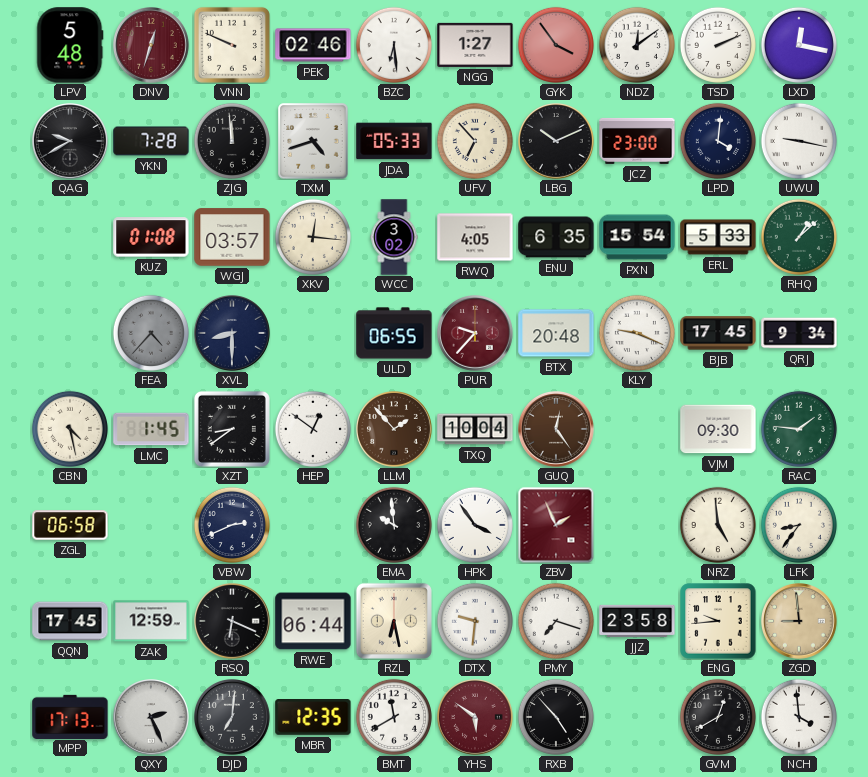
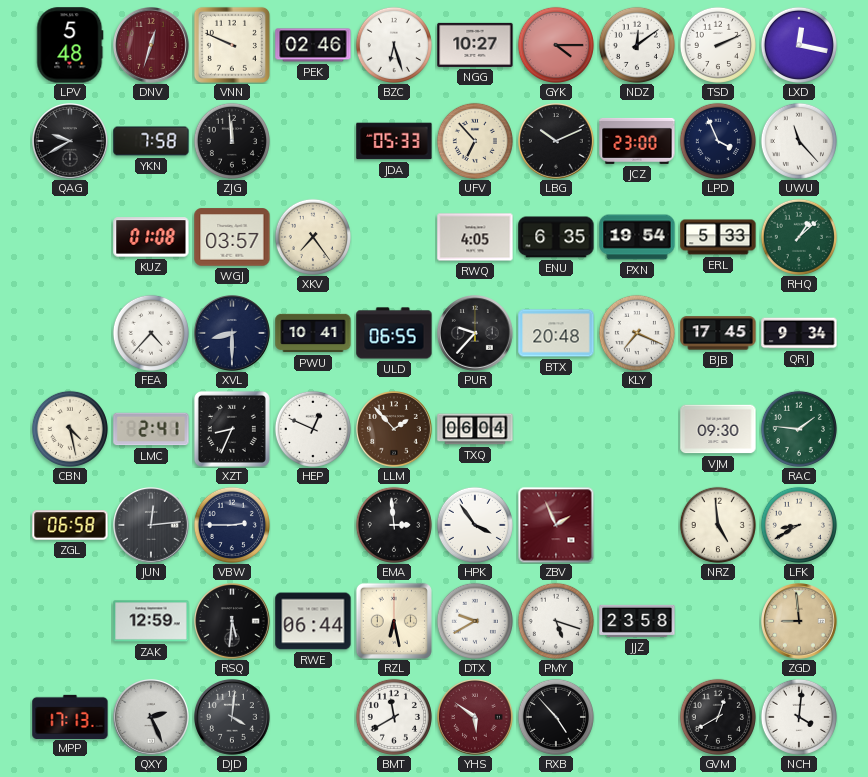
BZC: 6:29 -> 6:27
NGG: 1:27 -> 10:27
GYK: 3:54 -> 4:15
YKN: 7:28 -> 7:58
TXM: 4:42 -> none
LPD: 4:01 -> 3:56
UWU: 9:17 -> 11:23
XKV: 12:16 -> 7:24
WCC: 3:02 -> none
PXN: 15:54 -> 19:54
FEA dial: grey -> white
PWU: none -> 10:41
PUR dial: burgundy -> black
KLY: 9:19 -> 7:19
LMC: 1:45 -> 2:41
XZT: 8:39 -> 8:34
HEP: 12:51 -> 12:49
TXQ: 10:04 -> 06:04
GUQ: 12:24 -> none
JUN: none -> 12:14
VBW: 2:41 -> 2:45
EMA: 9:59 -> 2:59
LFK: 8:36 -> 8:40
QQN: 17:45 -> none
RSQ: 6:19 -> 5:31
DTX: 9:31 -> 9:40
PMY: 7:18 -> 5:18
ENG: 9:44 -> none
DJD: 7:01 -> 4:01
MBR: 12:35 -> none
NCH: 3:59 -> 4:01
